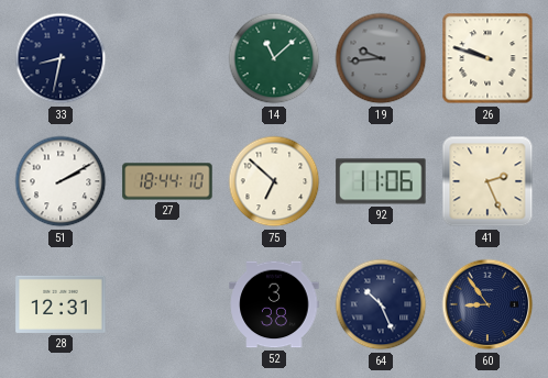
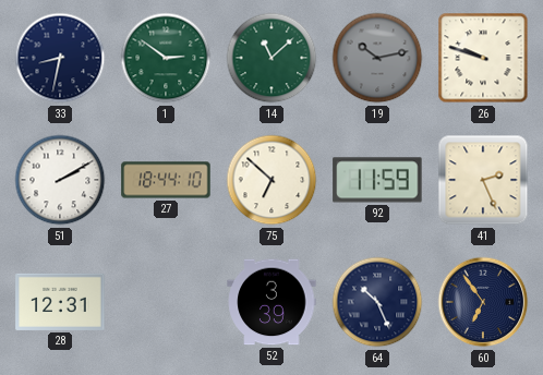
1: none -> 2:51
19: 9:44 -> 10:13
92: 11:06 -> 11:59
52: 3:38 -> 3:39
60: 8:54 -> 6:54
